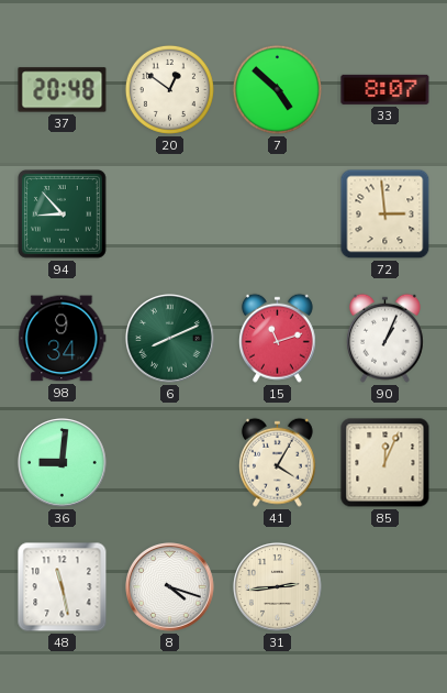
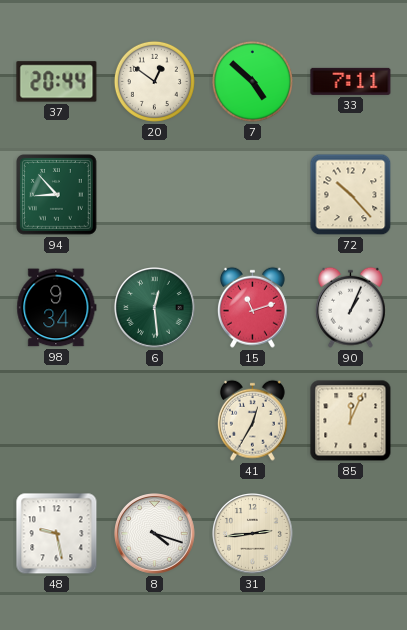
37: 20:48 -> 20:44
33: 8:07 -> 7:11
72: 2:59 -> 10:23
6: 8:11 -> 12:29
36: 9:01 -> none
41: 4:05 -> 12:35
48: 11:28 -> 9:28
